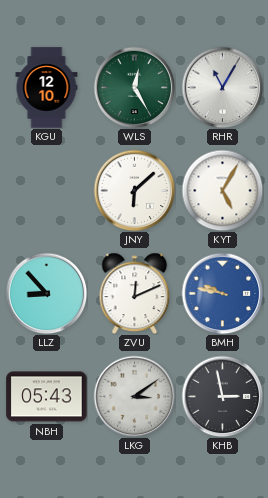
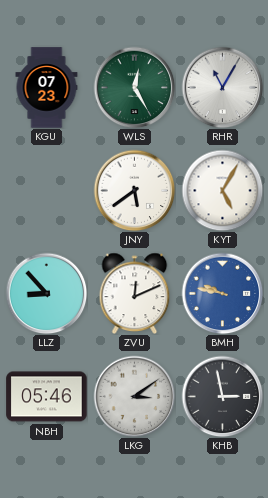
KGU: 12:10 -> 07:23
JNY: 6:08 -> 5:39
NBH: 05:43 -> 05:46
